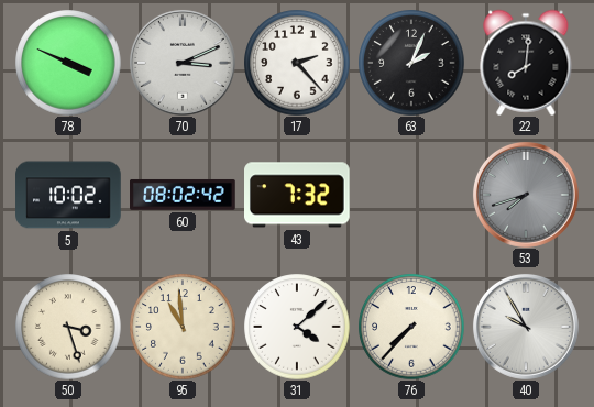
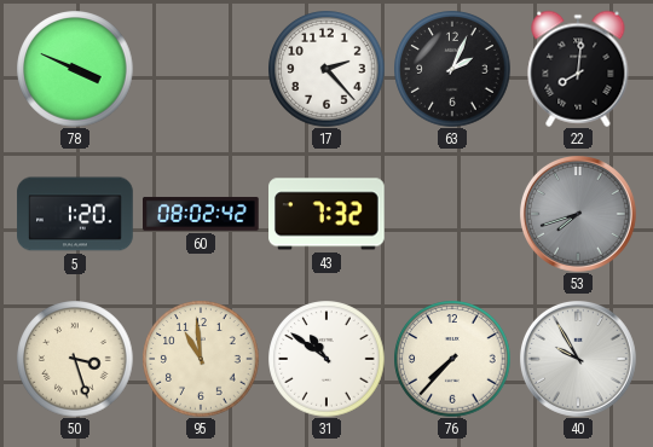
70: 3:11 -> none
5: 10:02 -> 1:20
31: 4:08 -> 10:51
